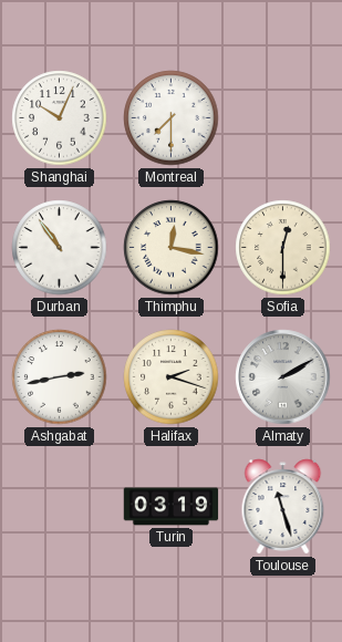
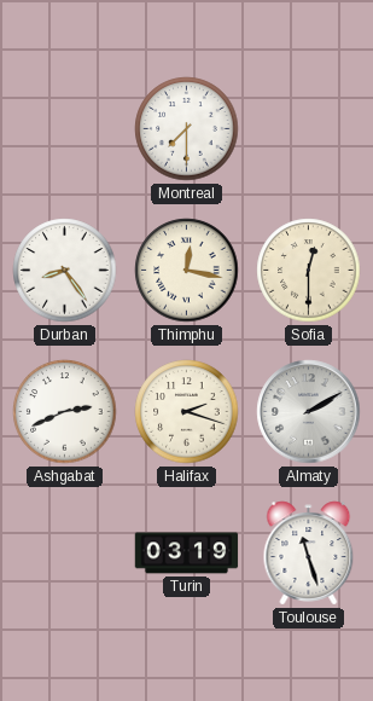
Shanghai: 10:04 -> none
Durban: 10:54 -> 8:24
Ashgabat: 2:43 -> 2:41
